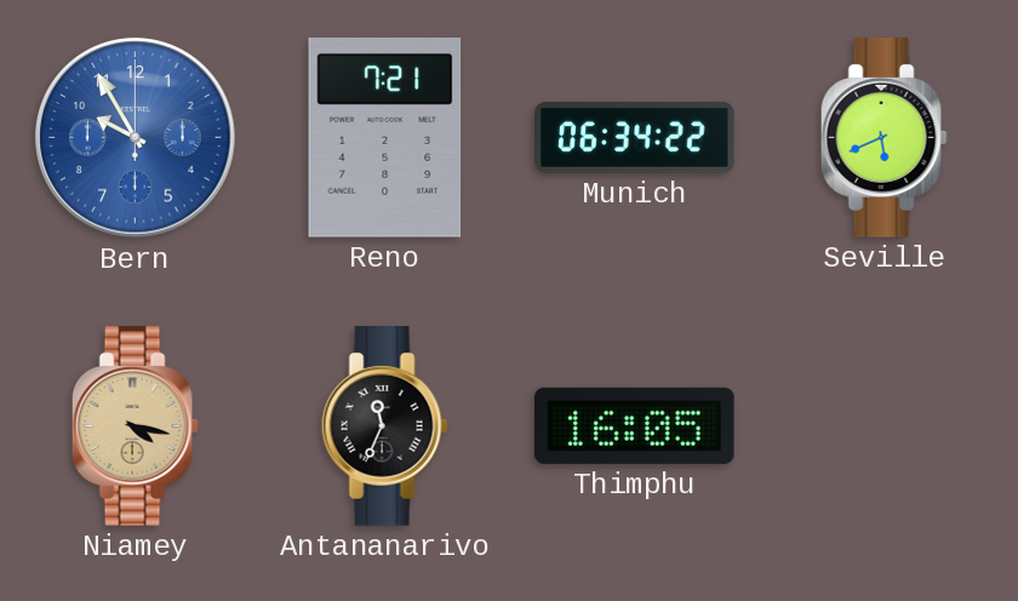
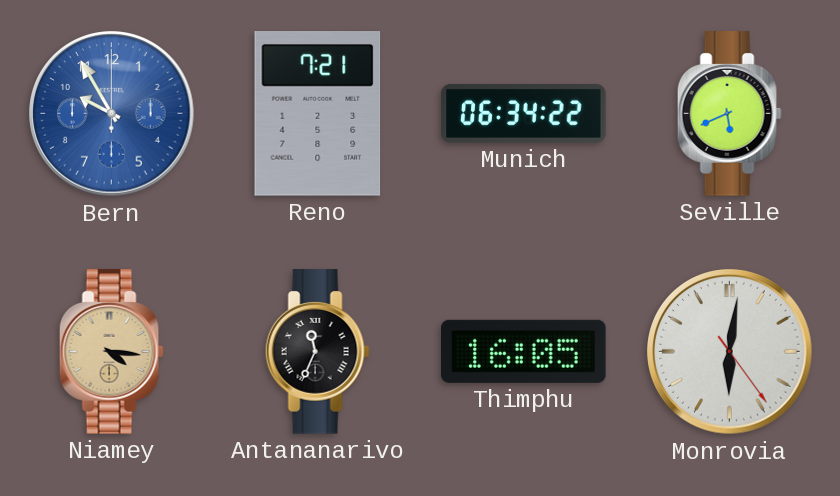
Niamey: 4:17 -> 4:16
Monrovia: none -> 6:01
